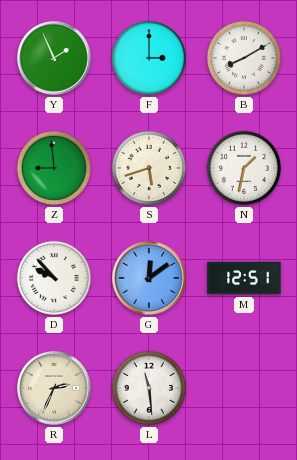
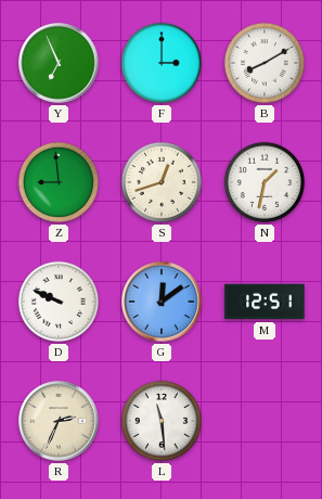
Y: 1:56 -> 6:56
S: 5:42 -> 12:42
D: 9:53 -> 9:49
